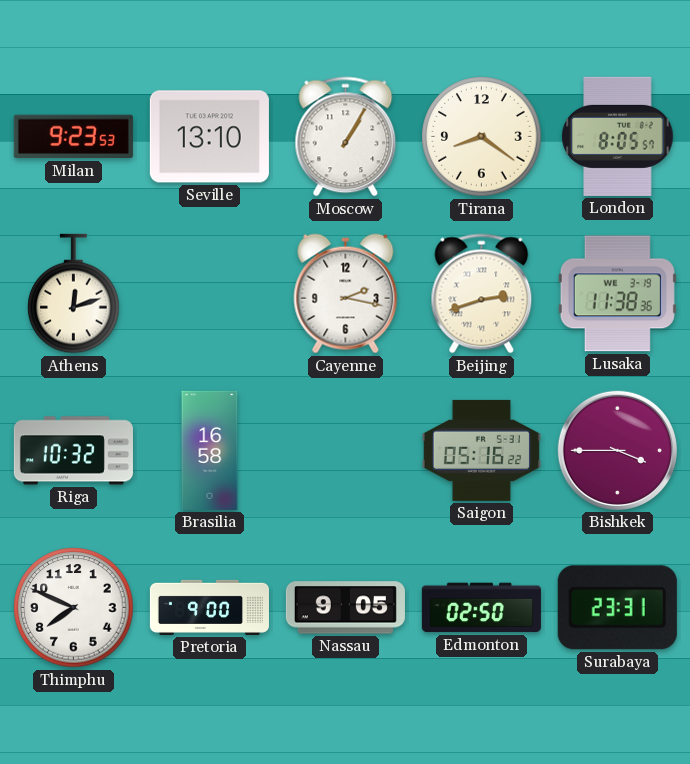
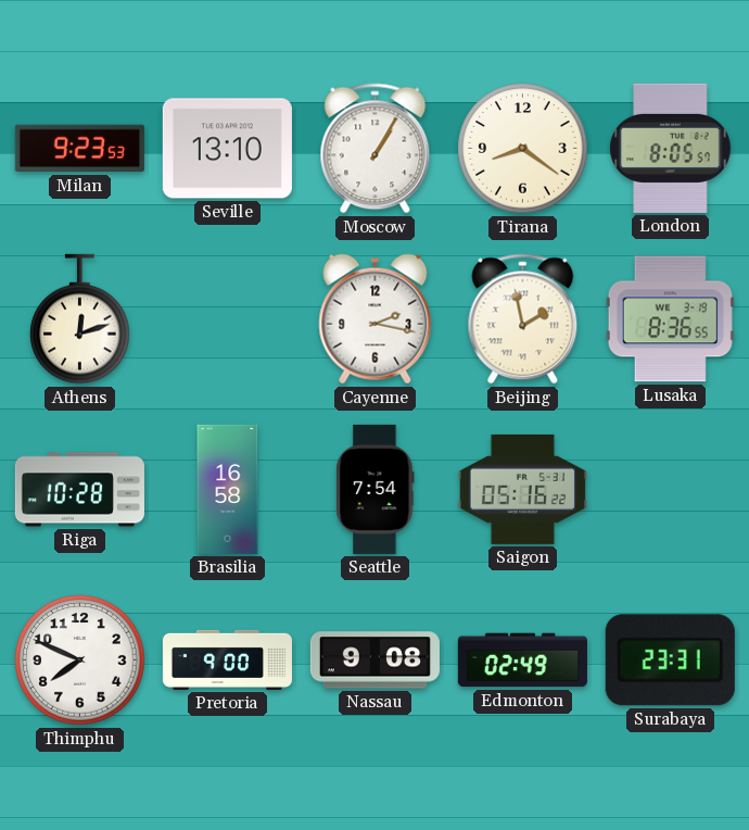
Beijing: 2:42 -> 1:58
Lusaka: 11:38 -> 8:36
Riga: 10:32 -> 10:28
Seattle: none -> 7:54
Bishkek: 3:45 -> none
Nassau: 9:05 -> 9:08
Edmonton: 02:50 -> 02:49
